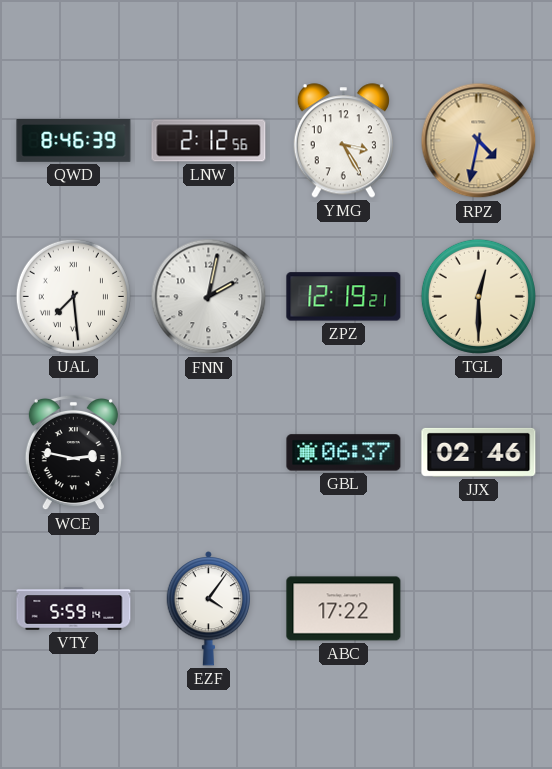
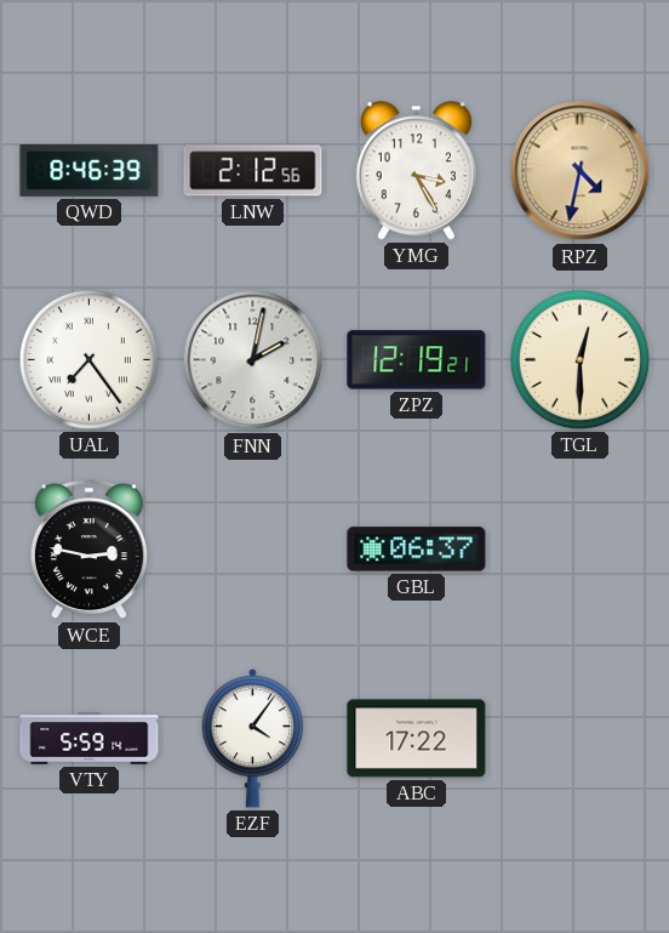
UAL: 7:29 -> 7:24
JJX: 02:46 -> none
